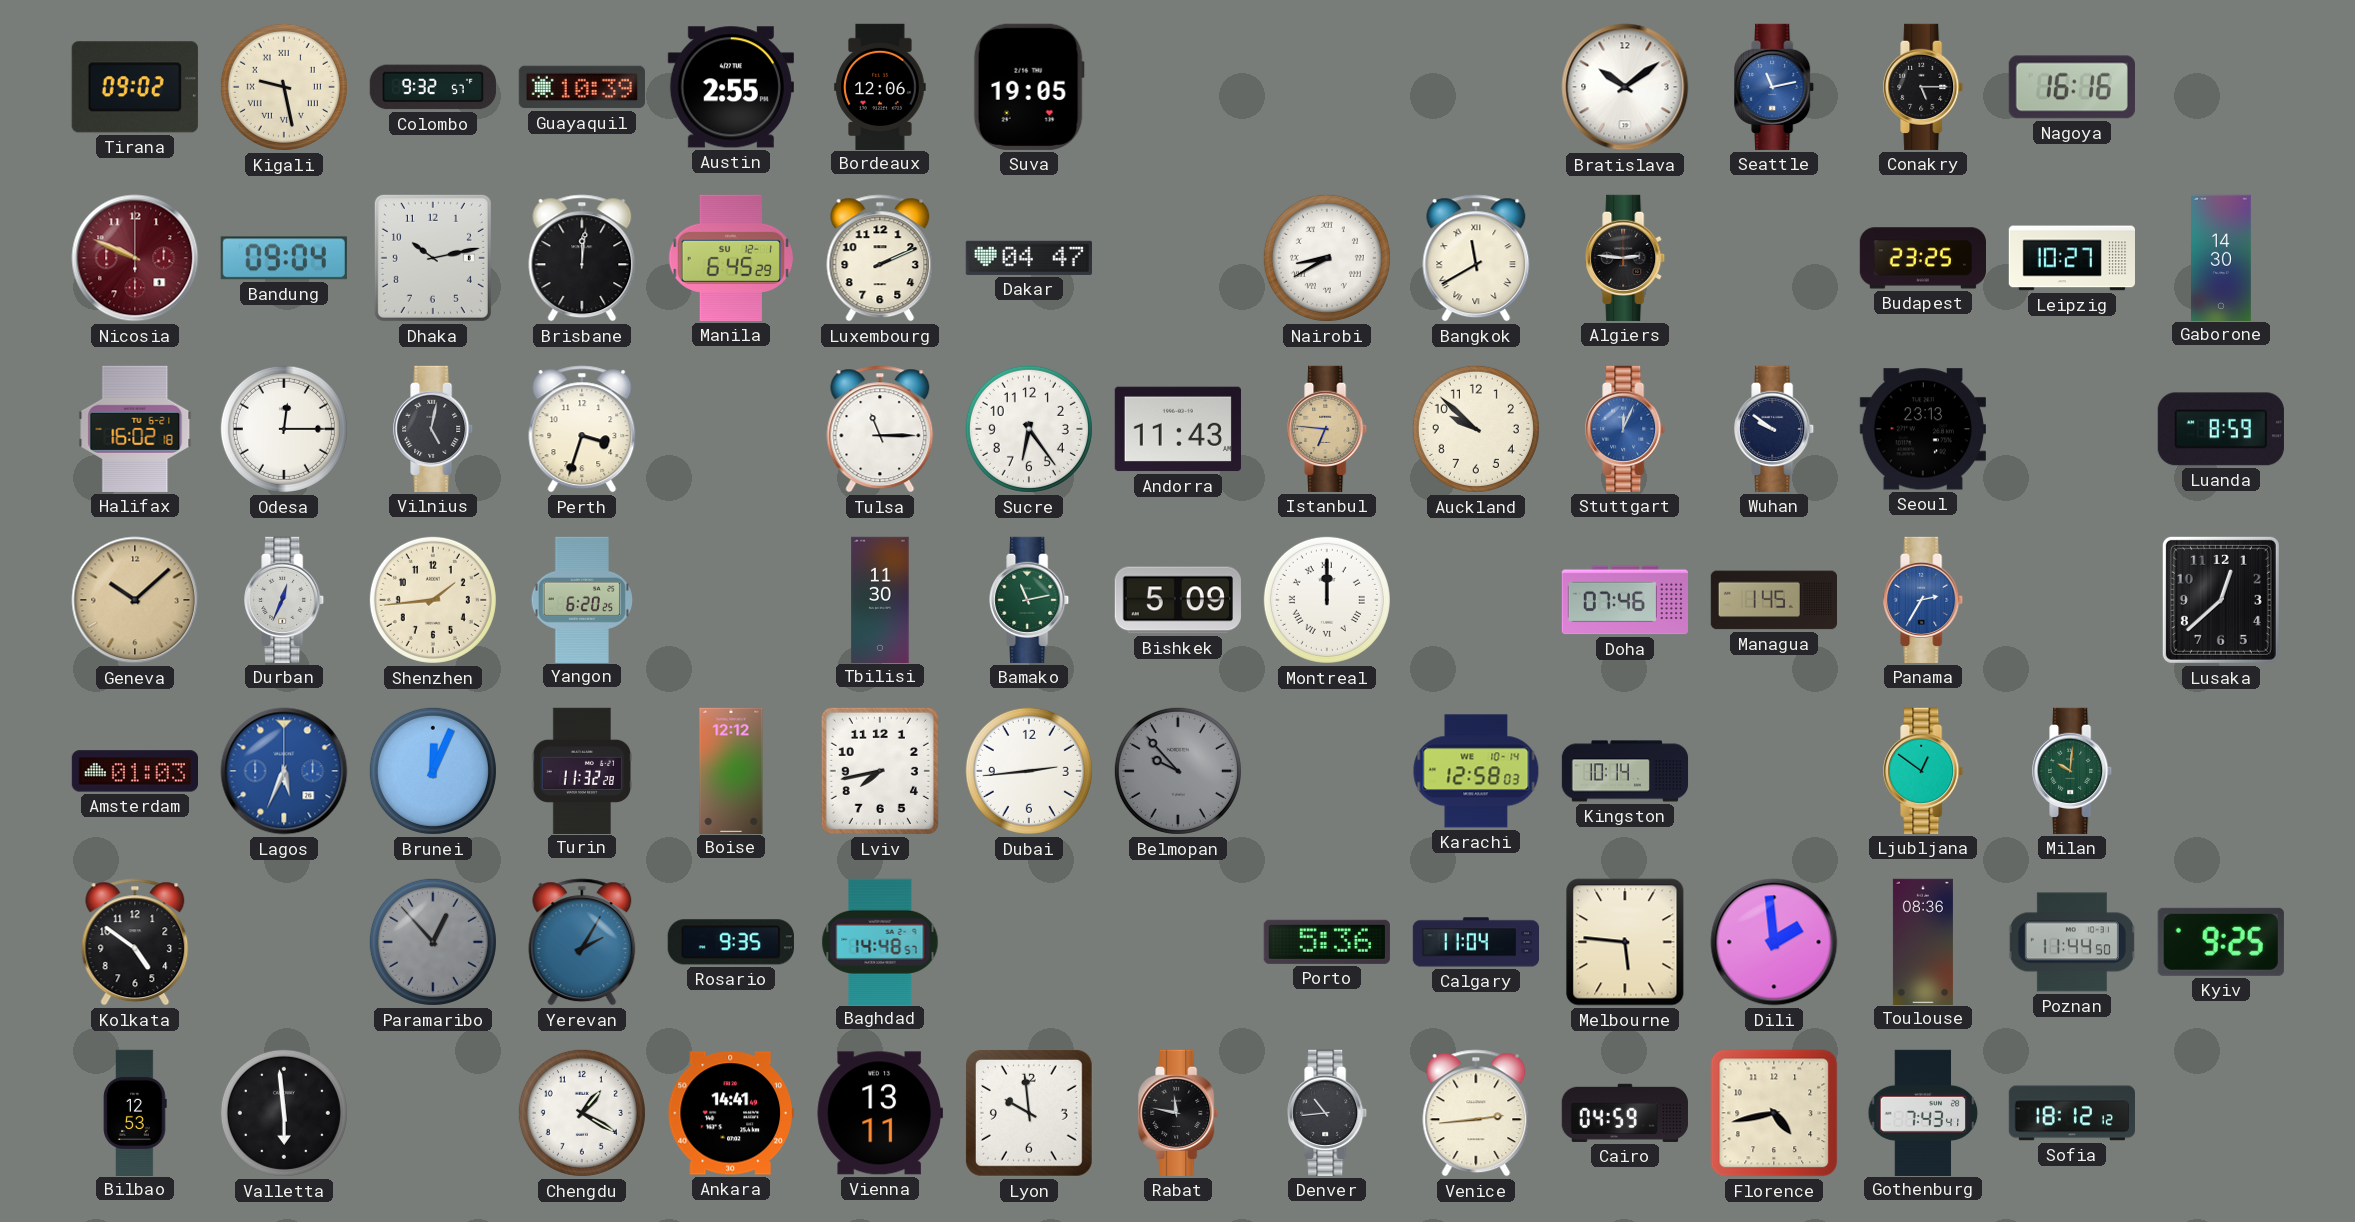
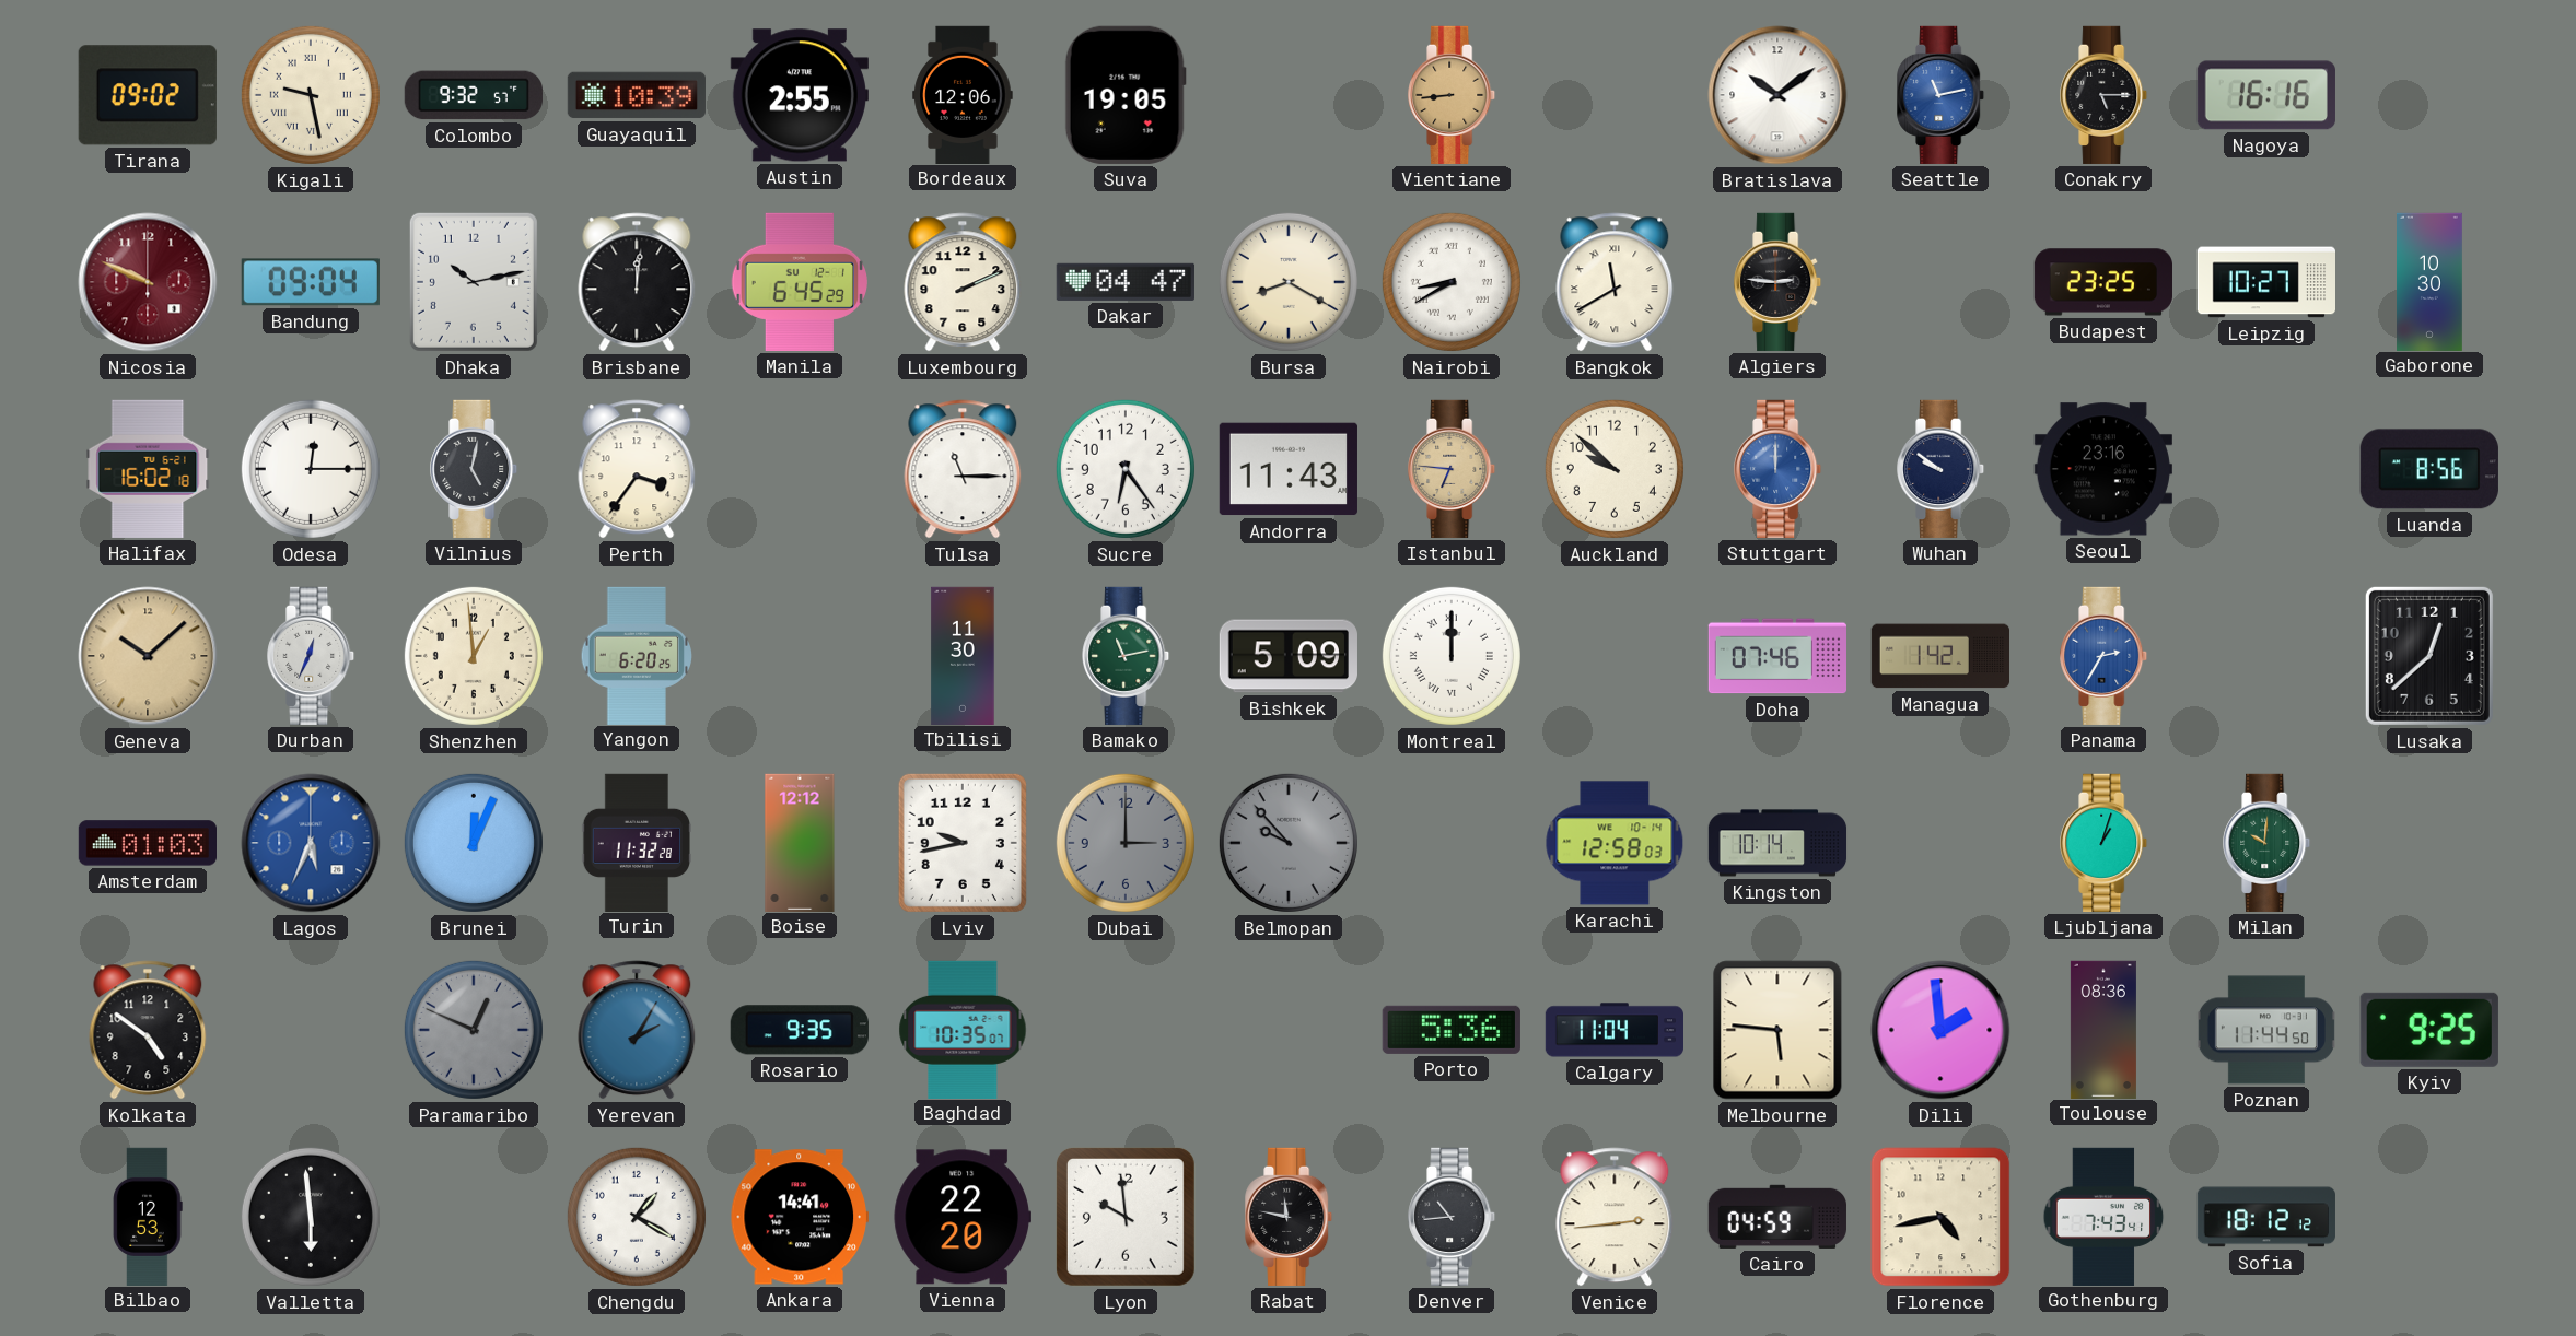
Vientiane: none -> 8:44
Bursa: none -> 8:20
Gaborone: 14:30 -> 10:30
Perth: 3:33 -> 3:36
Stuttgart: 12:04 -> 12:00
Seoul: 23:13 -> 23:16
Luanda: 8:59 -> 8:56
Shenzhen: 1:44 -> 12:59
Managua: 1:45 -> 1:42
Lviv: 7:43 -> 9:43
Dubai: 2:44 -> 3:00
Dubai dial: white -> grey
Ljubljana: 12:51 -> 1:03
Paramaribo: 12:53 -> 12:49
Baghdad: 14:48 -> 10:35
Vienna: 13:11 -> 22:20
